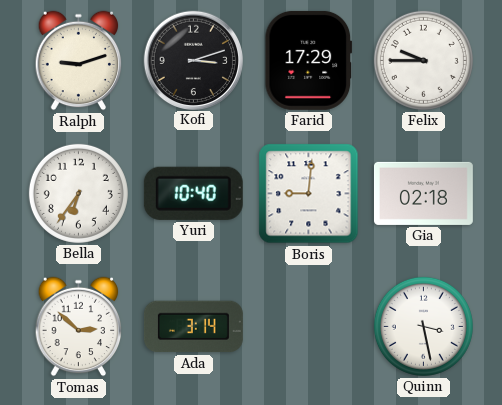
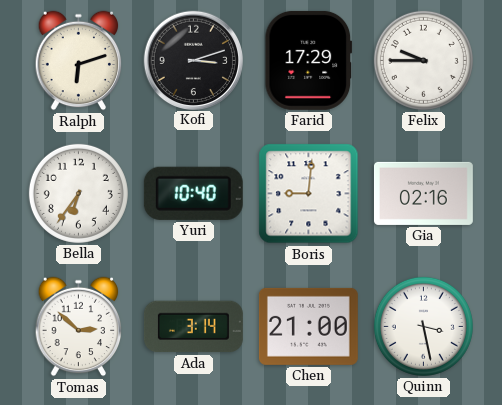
Ralph: 9:12 -> 6:12
Gia: 02:18 -> 02:16
Chen: none -> 21:00
